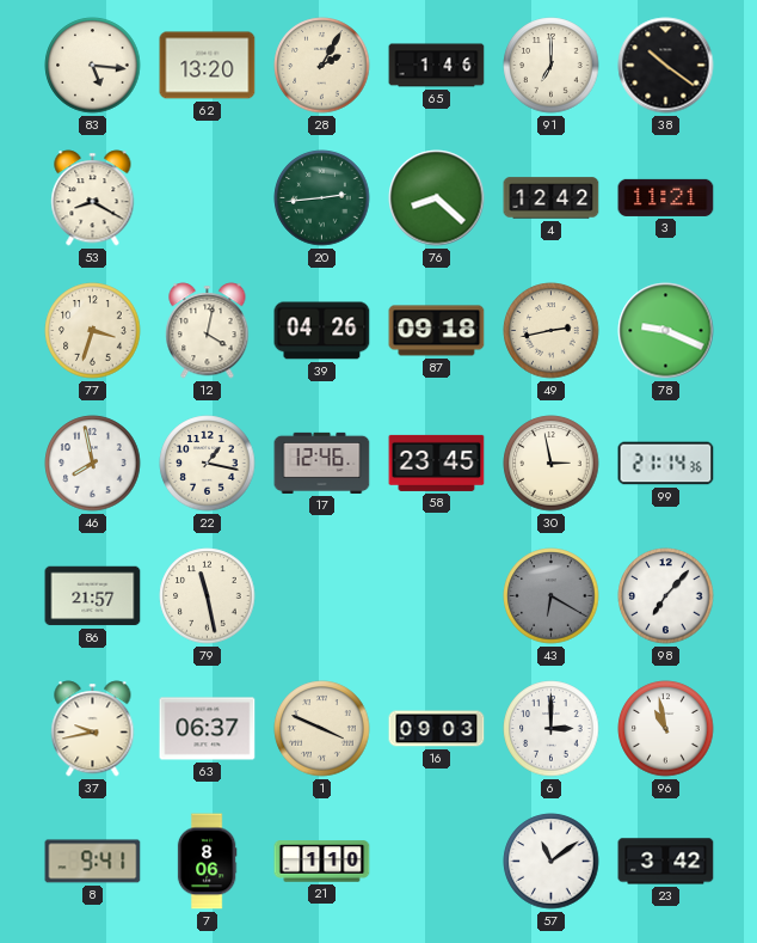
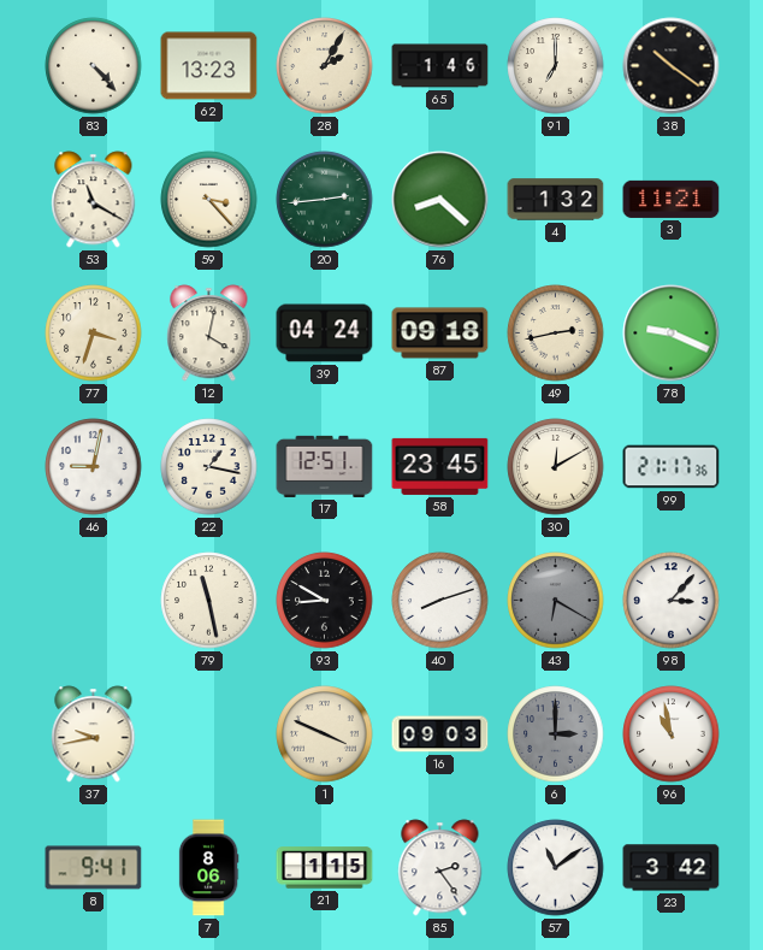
83: 5:16 -> 4:23
62: 13:20 -> 13:23
53: 8:20 -> 11:20
59: none -> 3:23
4: 12:42 -> 1:32
39: 04:26 -> 04:24
46: 7:58 -> 9:02
17: 12:46 -> 12:51
30: 2:58 -> 12:10
99: 21:14 -> 21:17
86: 21:57 -> none
93: none -> 8:50
40: none -> 8:12
98: 7:07 -> 3:07
63: 06:37 -> none
6 dial: white -> grey
21: 1:10 -> 1:15
85: none -> 2:24
